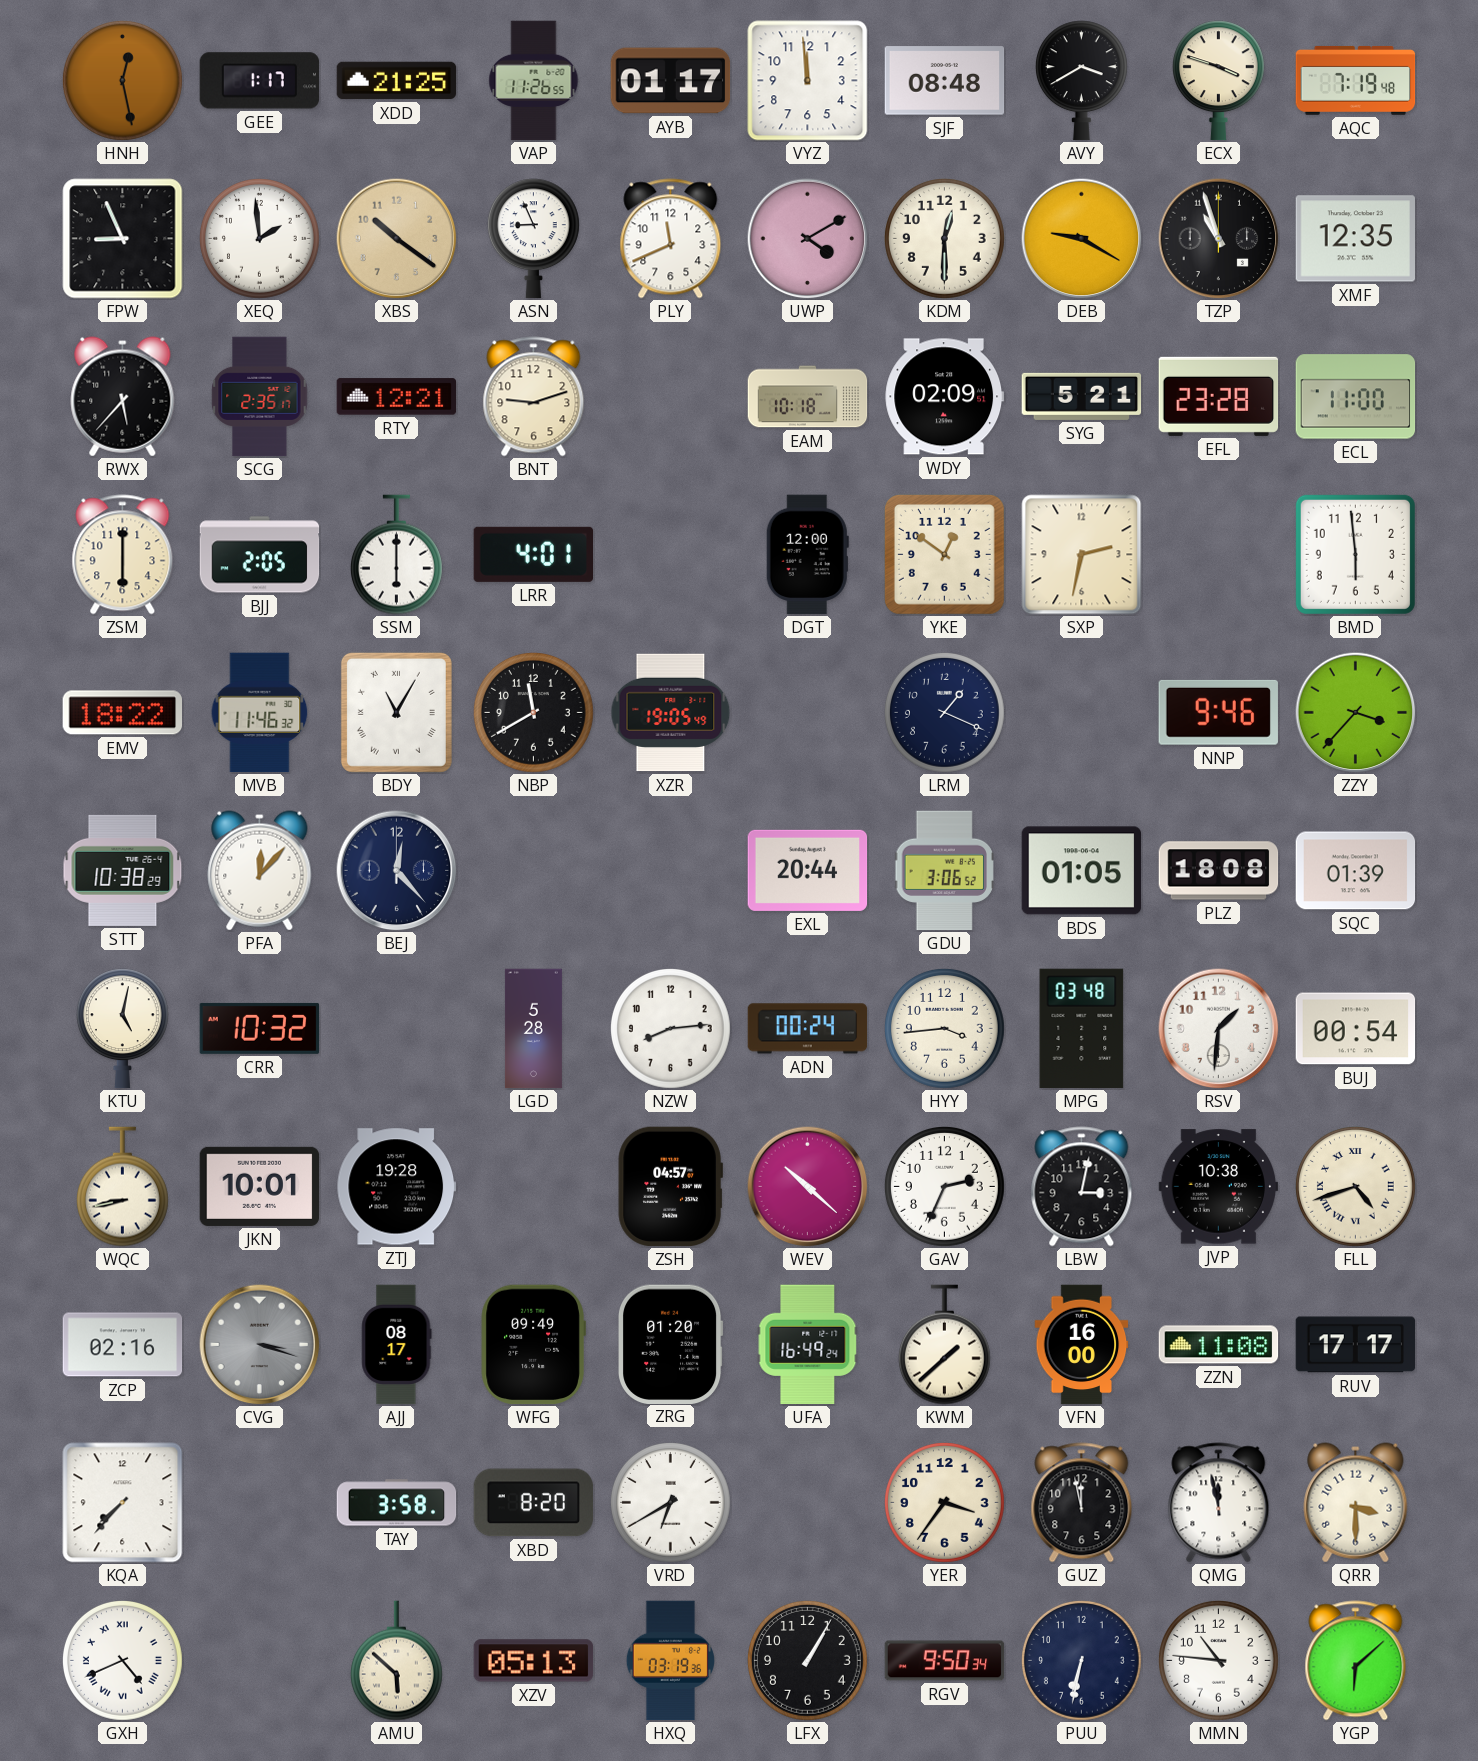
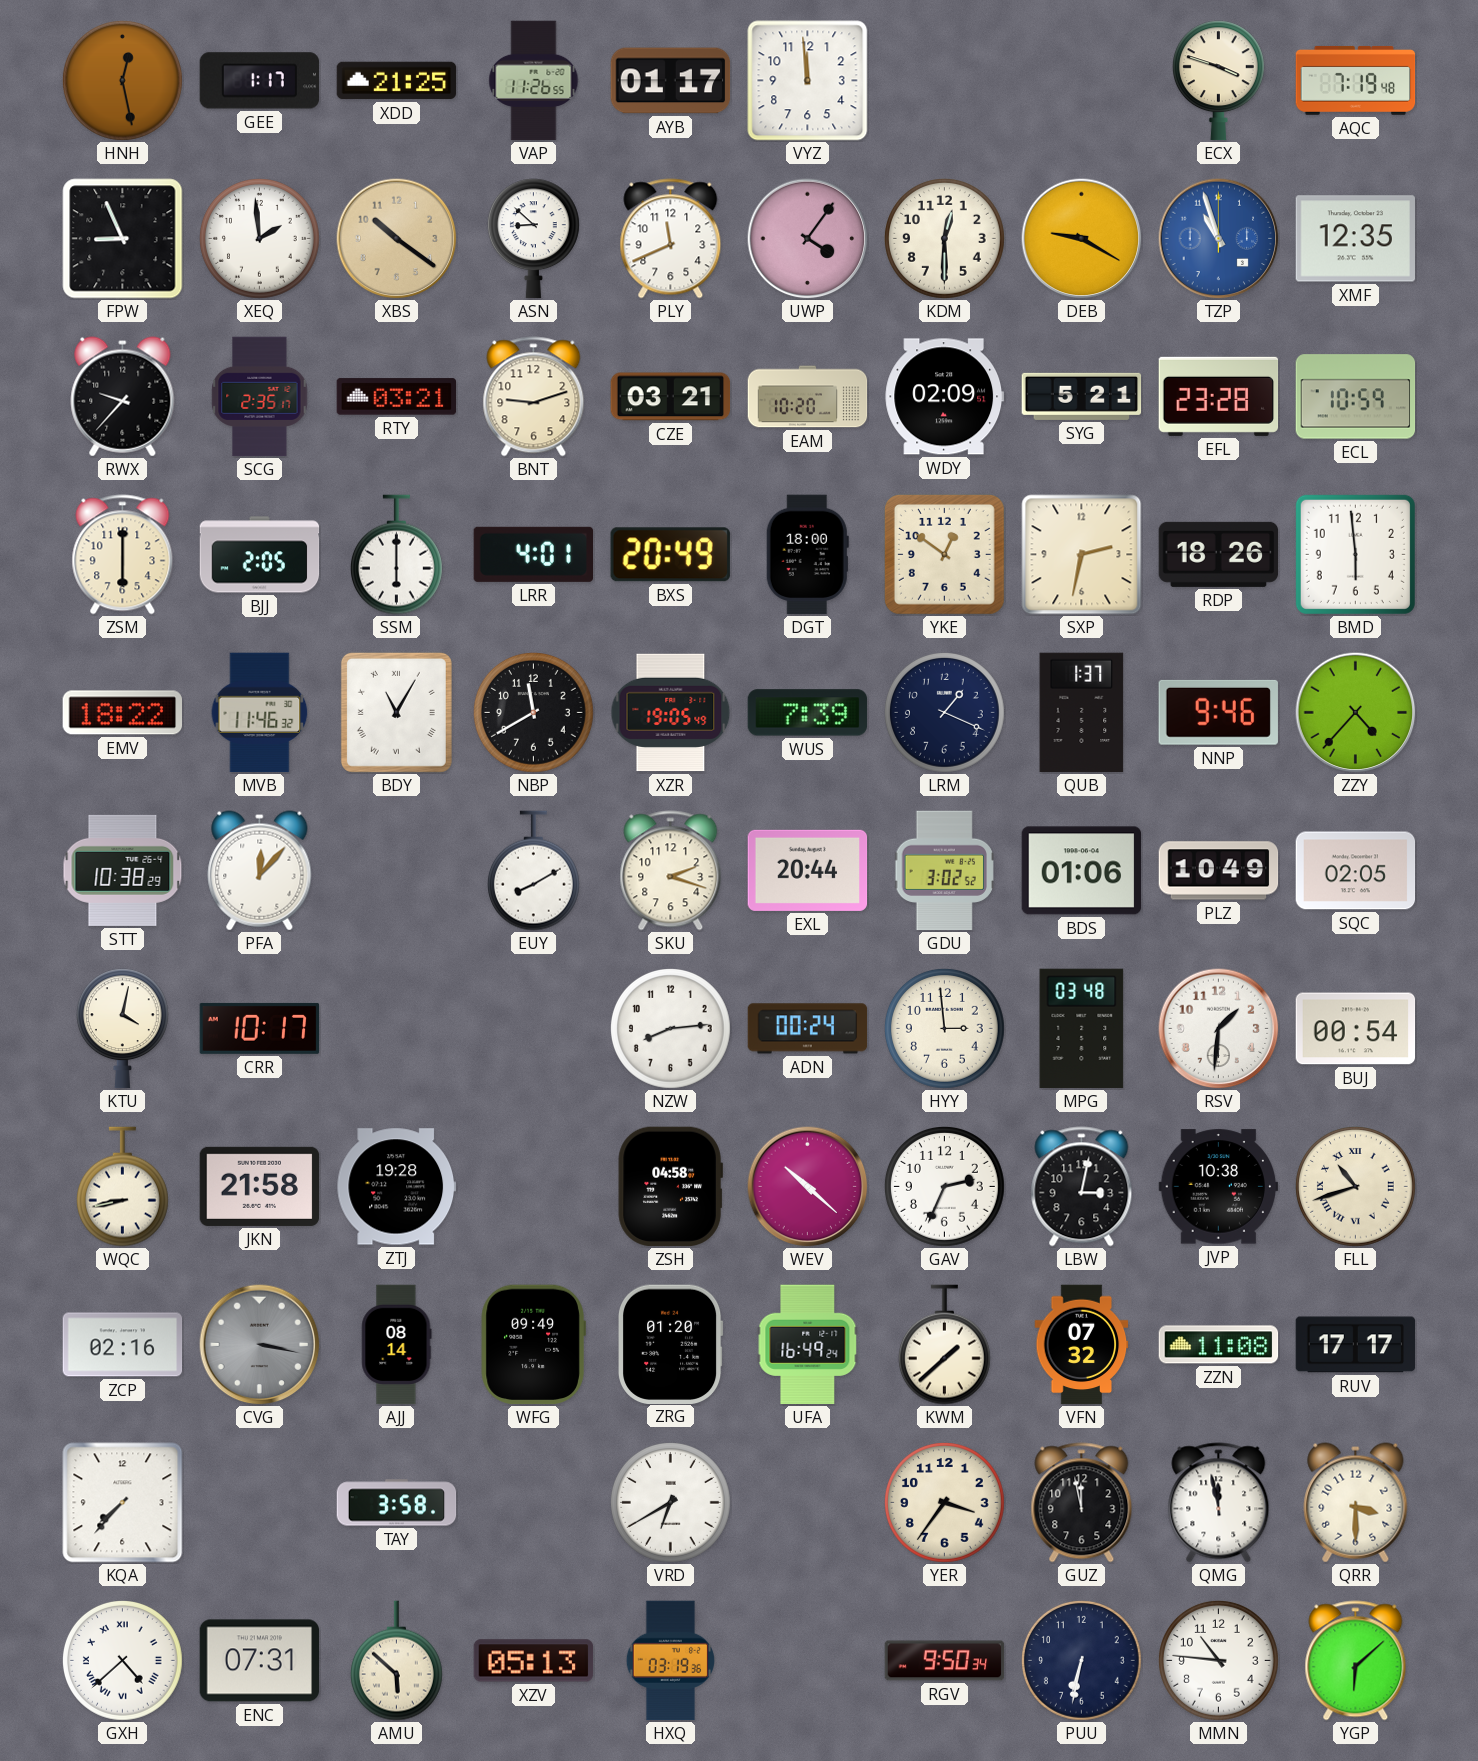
SJF: 08:48 -> none
AVY: 3:40 -> none
ASN: 8:56 -> 8:52
UWP: 4:10 -> 4:06
TZP dial: black -> blue
RWX: 5:37 -> 9:37
RTY: 12:21 -> 03:21
CZE: none -> 03:21
EAM: 10:18 -> 10:20
ECL: 11:00 -> 10:59
BXS: none -> 20:49
DGT: 12:00 -> 18:00
RDP: none -> 18:26
WUS: none -> 7:39
QUB: none -> 1:37
ZZY: 3:37 -> 4:37
BEJ: 12:23 -> none
EUY: none -> 8:10
SKU: none -> 2:18
GDU: 3:06 -> 3:02
BDS: 01:05 -> 01:06
PLZ: 18:08 -> 10:49
SQC: 01:39 -> 02:05
KTU: 5:02 -> 4:02
CRR: 10:32 -> 10:17
LGD: 5:28 -> none
HYY: 3:44 -> 2:59
JKN: 10:01 -> 21:58
ZSH: 04:57 -> 04:58
FLL: 4:42 -> 10:42
CVG: 3:18 -> 3:17
AJJ: 08:17 -> 08:14
VFN: 16:00 -> 07:32
XBD: 8:20 -> none
GXH: 4:41 -> 4:38
ENC: none -> 07:31
LFX: 1:05 -> none
